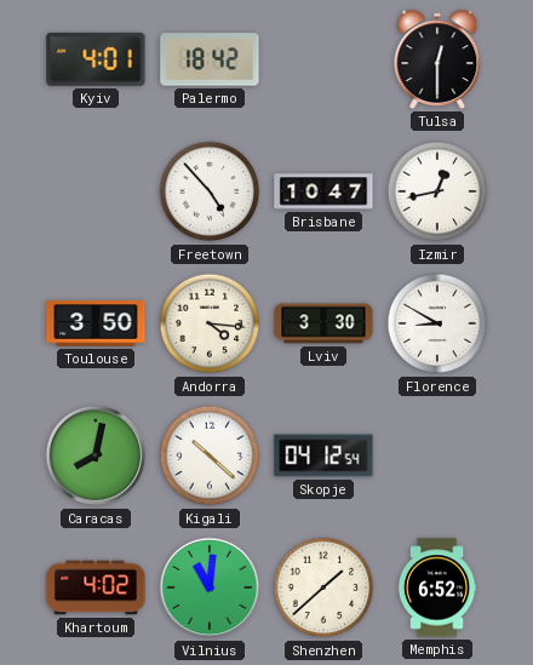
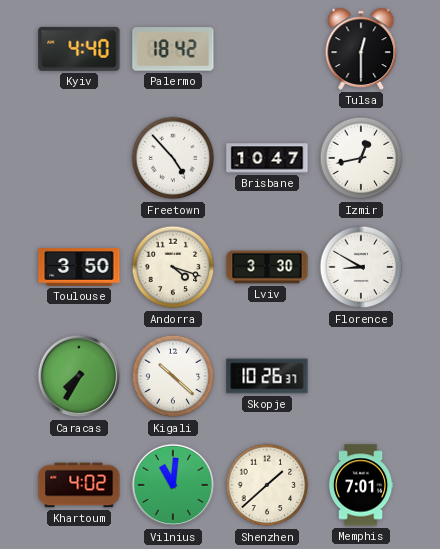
Kyiv: 4:01 -> 4:40
Andorra: 4:16 -> 4:18
Caracas: 8:02 -> 7:35
Skopje: 04:12 -> 10:26
Memphis: 6:52 -> 7:01
